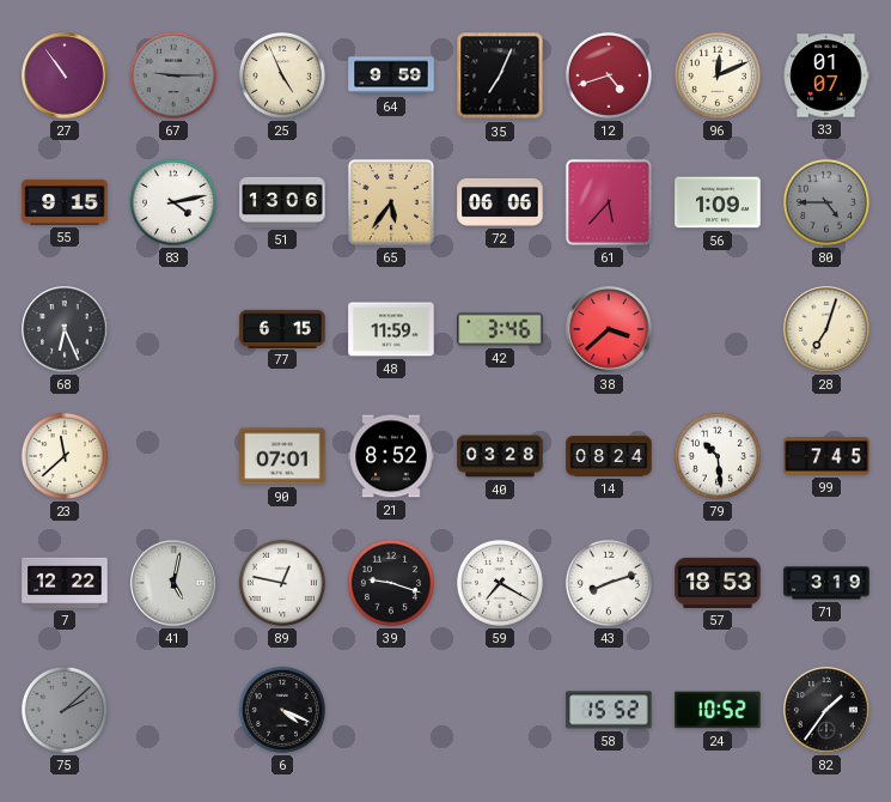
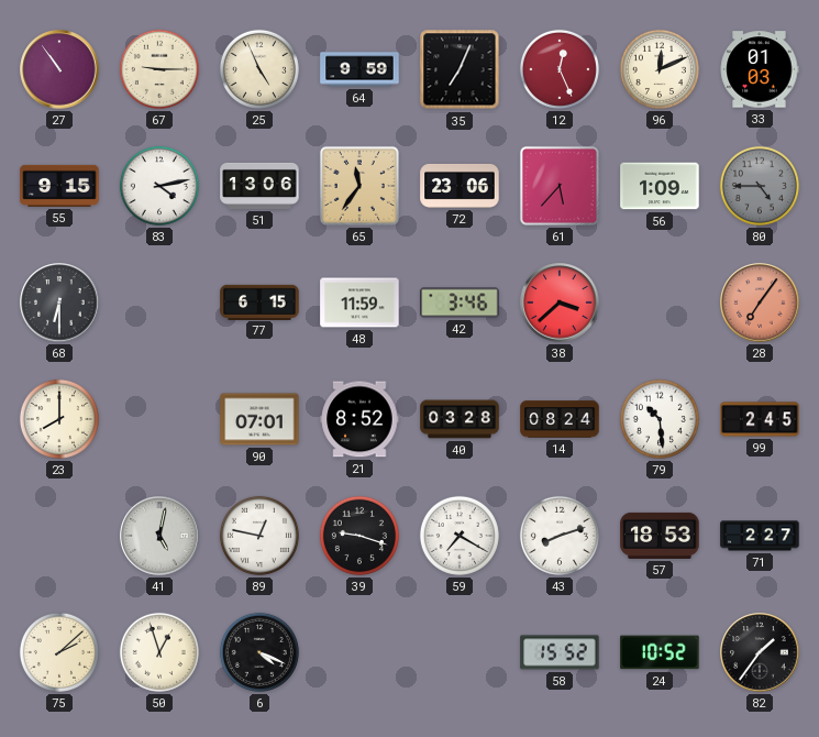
67 dial: grey -> cream
12: 4:42 -> 12:26
33: 01:07 -> 01:03
65: 5:36 -> 11:36
72: 06:06 -> 23:06
68: 6:26 -> 6:30
28: 7:03 -> 7:06
28 dial: cream -> salmon
23: 11:38 -> 8:00
99: 7:45 -> 2:45
7: 12:22 -> none
71: 3:19 -> 2:27
75 dial: grey -> cream
50: none -> 12:57
